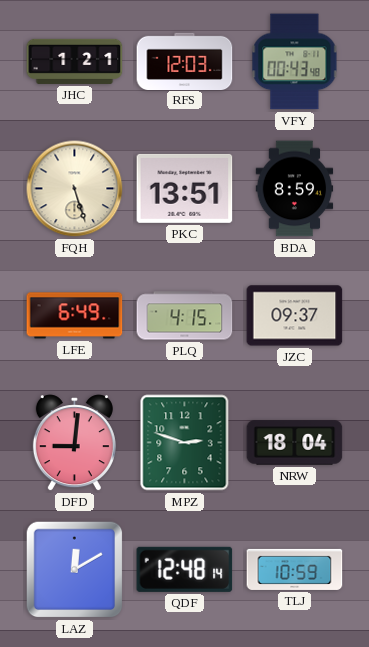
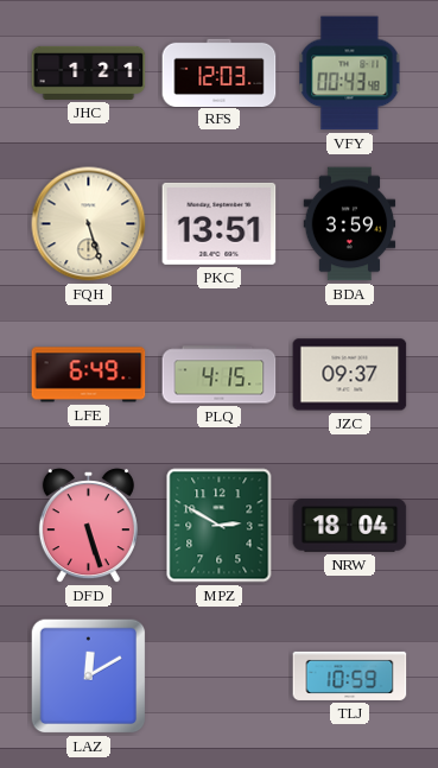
BDA: 8:59 -> 3:59
DFD: 9:01 -> 5:27
MPZ: 2:48 -> 2:50
QDF: 12:48 -> none
